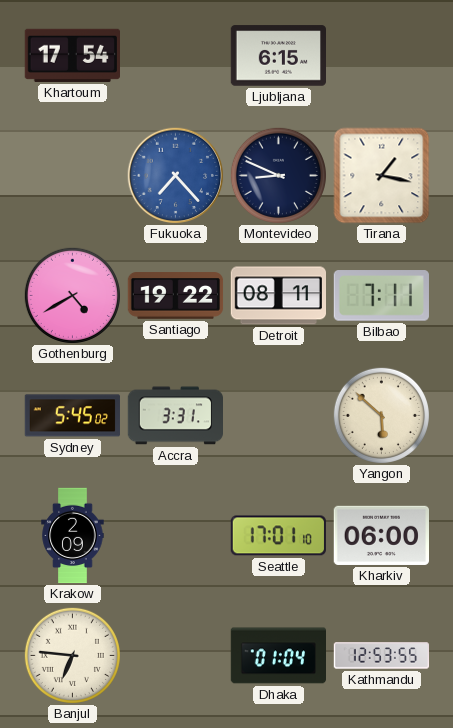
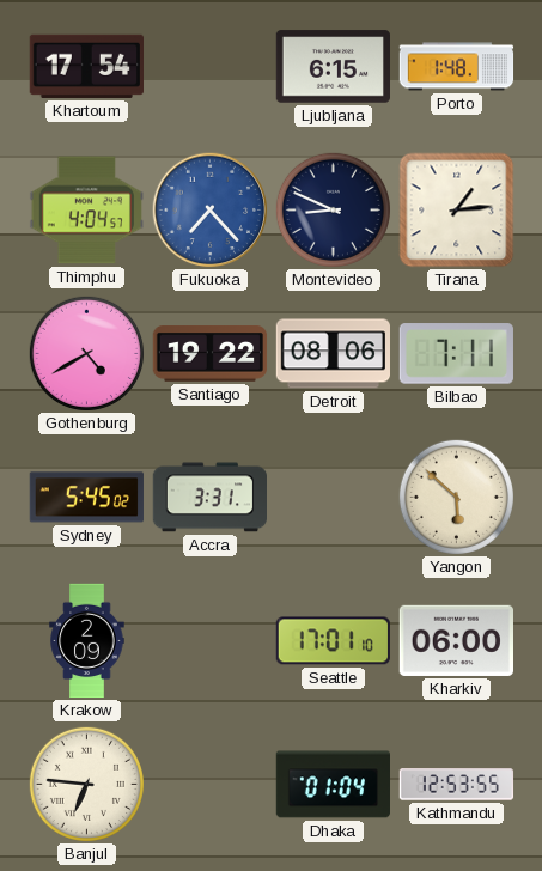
Porto: none -> 1:48
Thimphu: none -> 4:04
Tirana: 1:17 -> 1:14
Detroit: 08:11 -> 08:06
